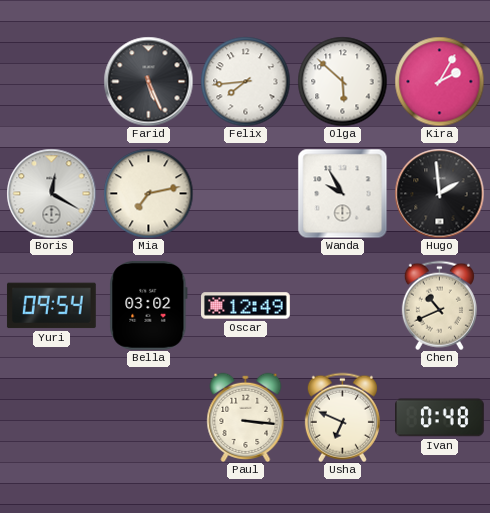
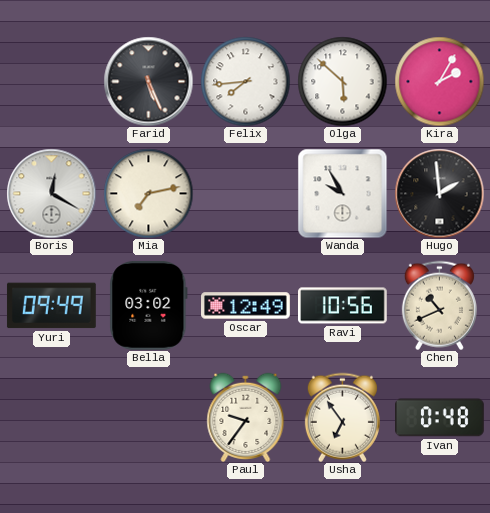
Yuri: 09:54 -> 09:49
Ravi: none -> 10:56
Paul: 3:16 -> 9:36
Usha: 6:49 -> 6:54
